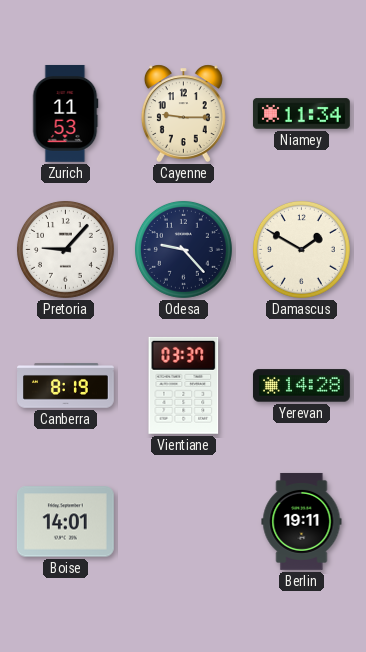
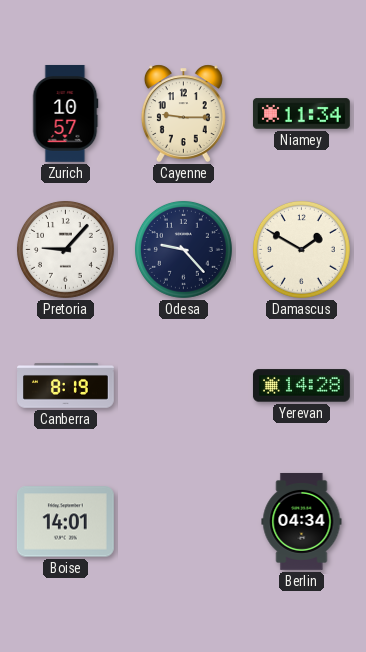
Zurich: 11:53 -> 10:57
Vientiane: 03:37 -> none
Berlin: 19:11 -> 04:34
